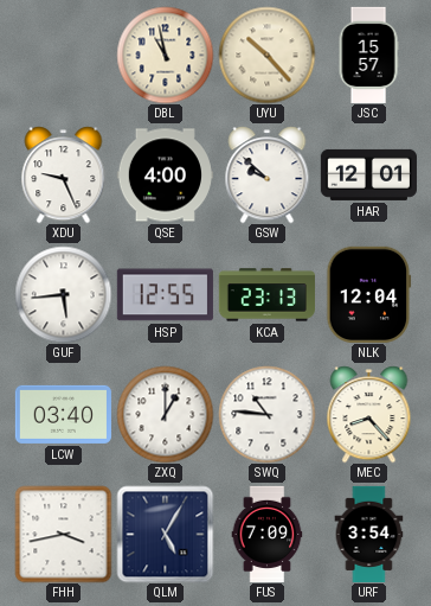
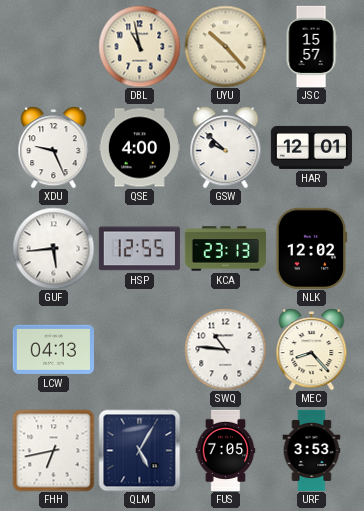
NLK: 12:04 -> 12:02
LCW: 03:40 -> 04:13
ZXQ: 1:00 -> none
FHH: 3:43 -> 6:43
FUS: 7:09 -> 7:05
URF: 3:54 -> 3:53
